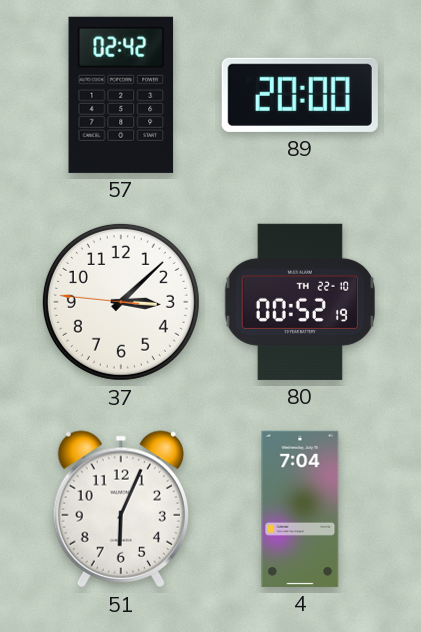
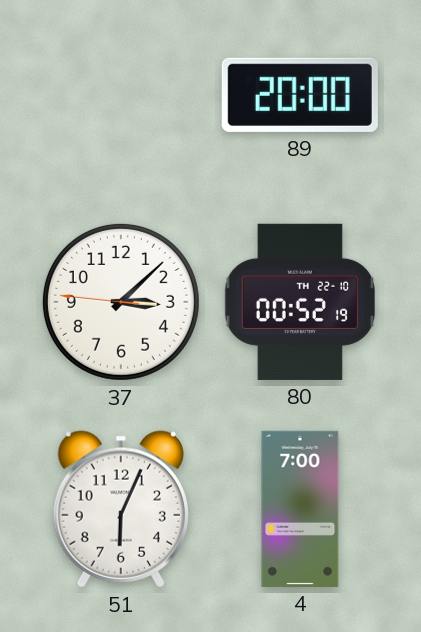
57: 02:42 -> none
4: 7:04 -> 7:00
